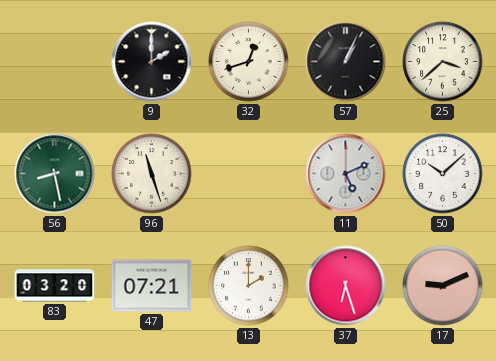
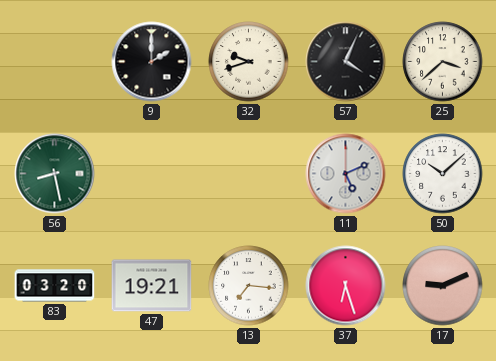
32: 12:42 -> 9:42
57: 1:04 -> 4:04
96: 11:27 -> none
47: 07:21 -> 19:21
13: 2:00 -> 7:16
